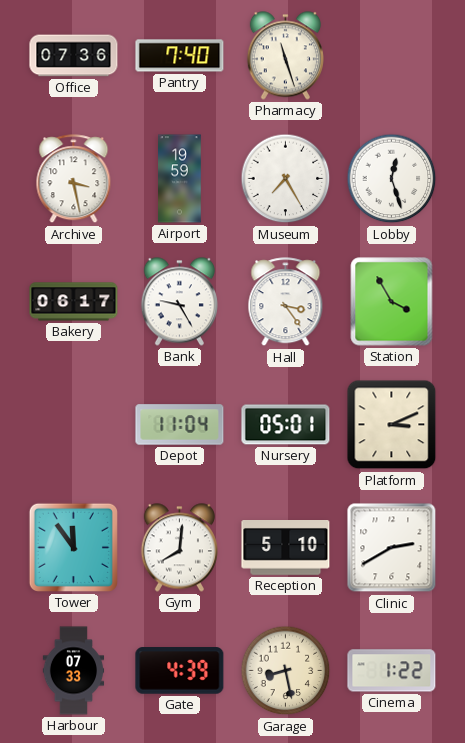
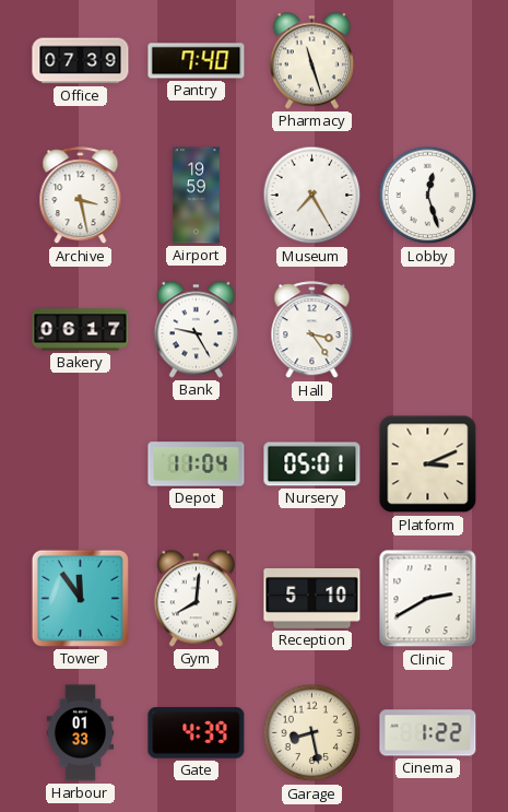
Office: 07:36 -> 07:39
Station: 3:55 -> none
Harbour: 07:33 -> 01:33
